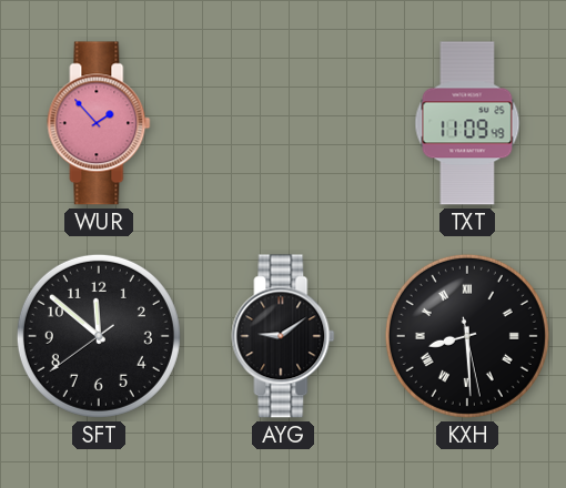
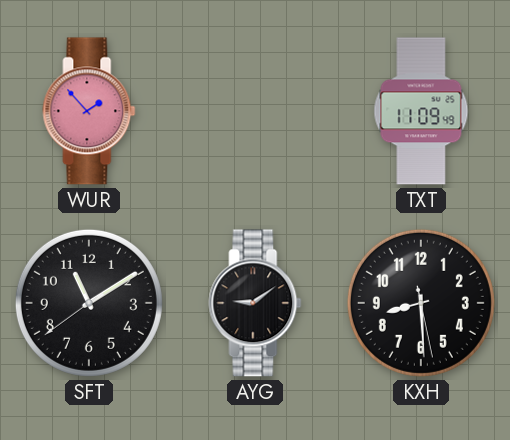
SFT: 11:51 -> 11:09
KXH numerals: Roman -> Arabic
